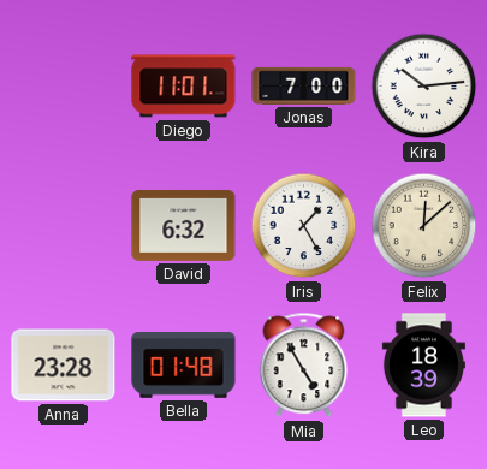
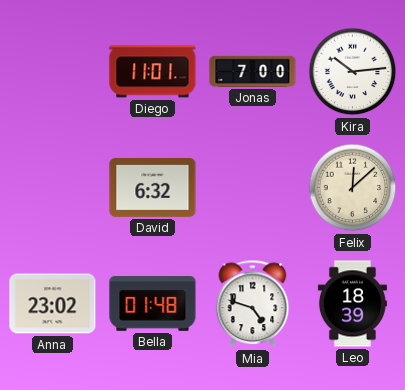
Iris: 1:25 -> none
Anna: 23:28 -> 23:02
Mia: 4:55 -> 4:48
